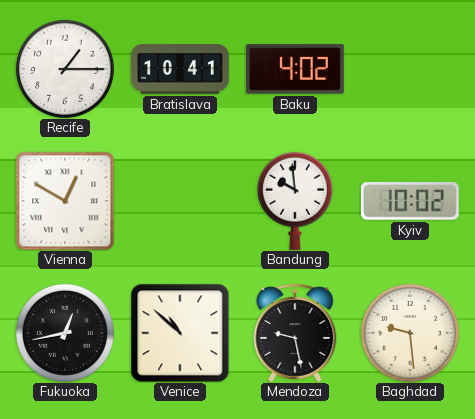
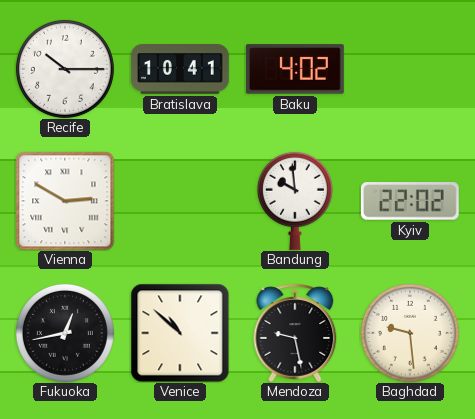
Recife: 1:15 -> 10:15
Vienna: 12:50 -> 2:50
Kyiv: 10:02 -> 22:02
